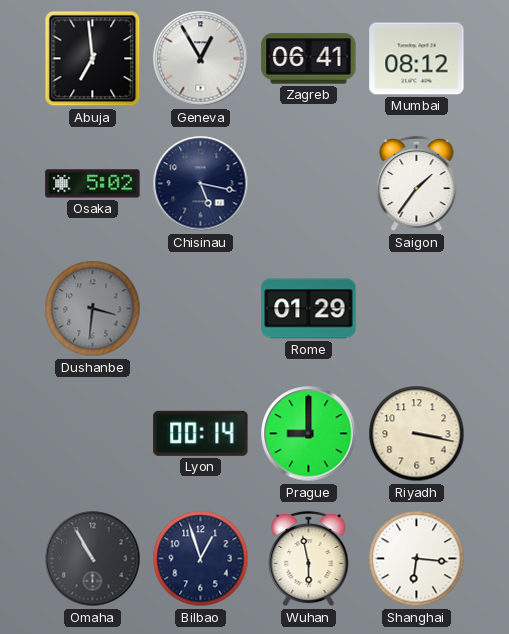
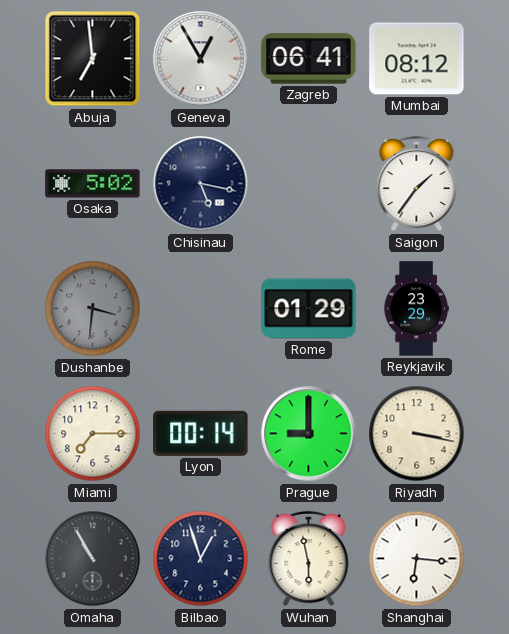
Reykjavik: none -> 23:29
Miami: none -> 7:15
